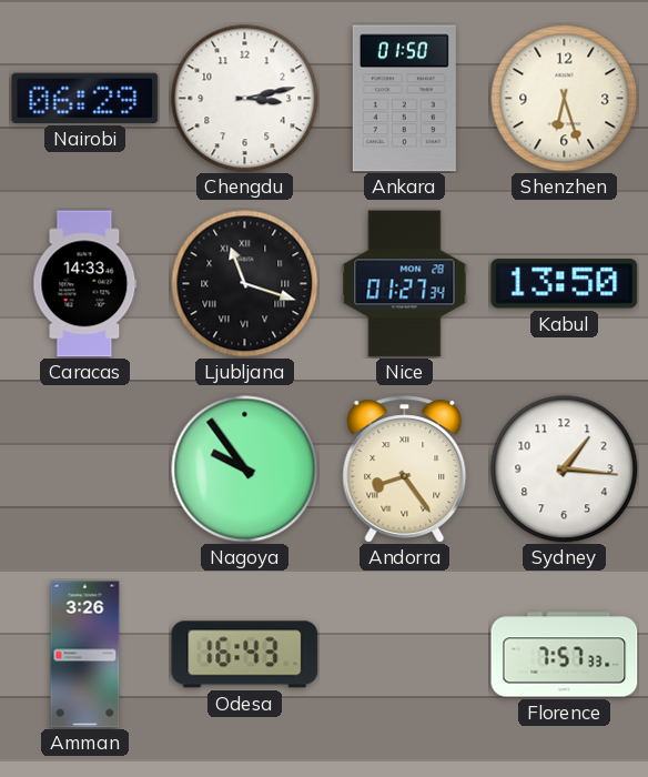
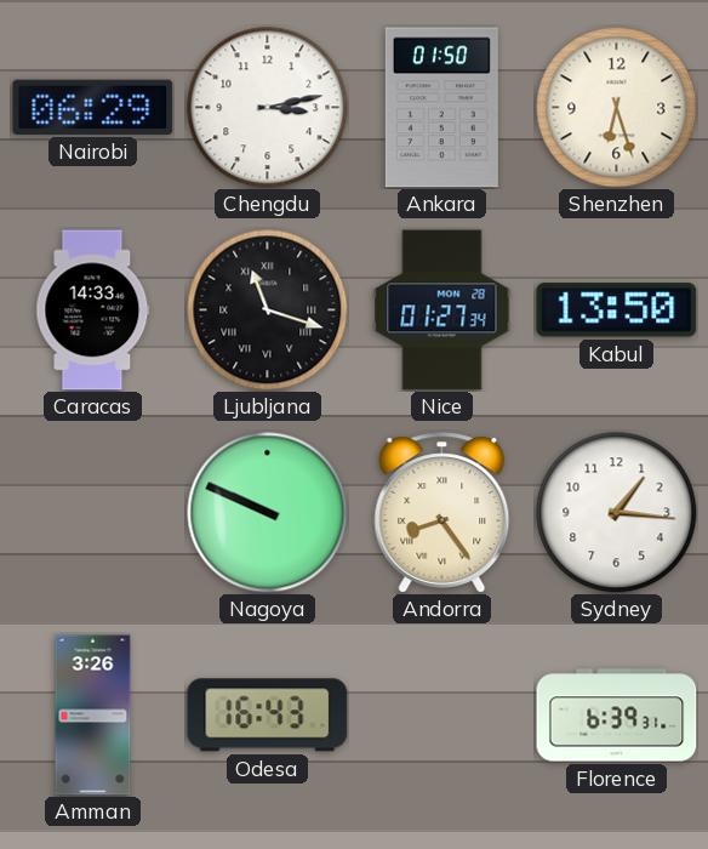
Nagoya: 9:54 -> 9:49
Florence: 7:57 -> 6:39
